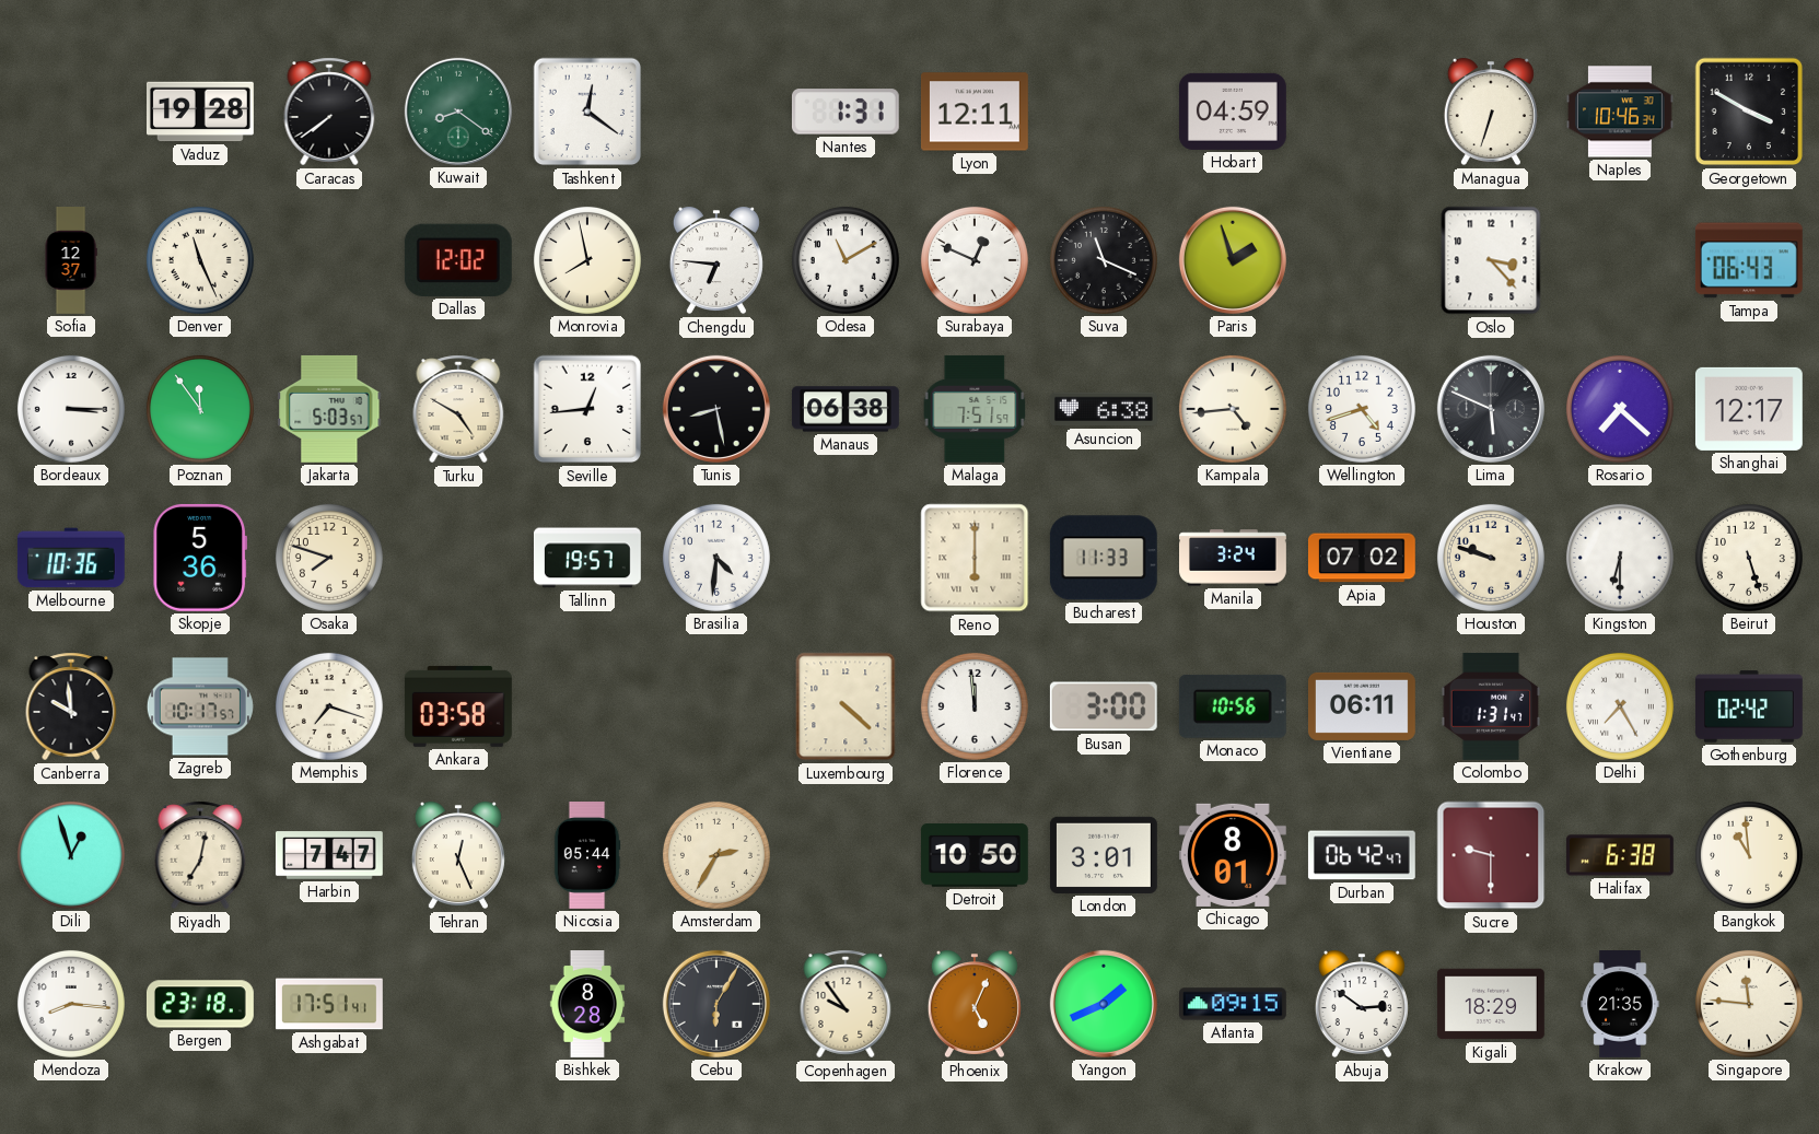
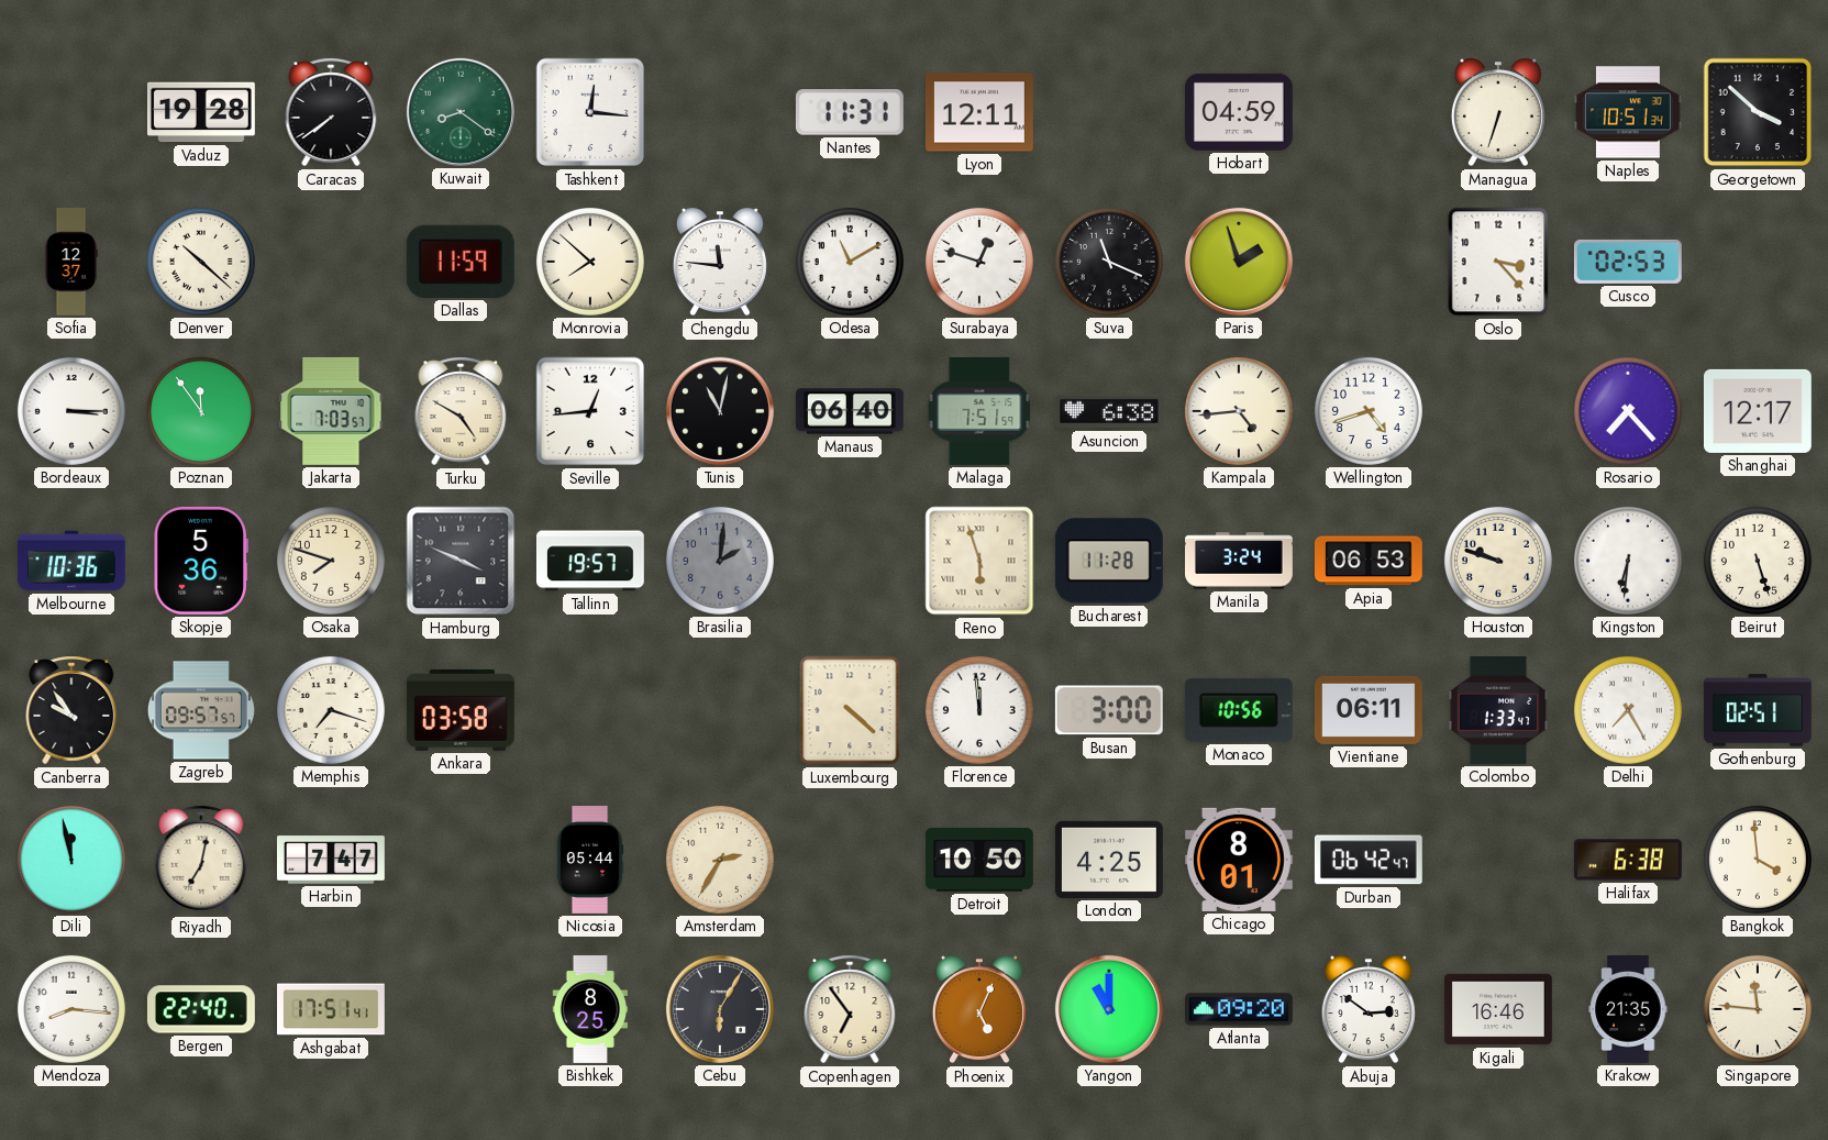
Tashkent: 12:21 -> 12:16
Nantes: 1:31 -> 11:31
Naples: 10:46 -> 10:51
Georgetown: 3:50 -> 3:52
Denver: 11:26 -> 10:22
Dallas: 12:02 -> 11:59
Monrovia: 7:58 -> 7:52
Chengdu: 6:46 -> 11:46
Surabaya: 12:49 -> 12:48
Cusco: none -> 02:53
Tampa: 06:43 -> none
Jakarta: 5:03 -> 7:03
Tunis: 8:28 -> 11:02
Manaus: 06:38 -> 06:40
Lima: 5:49 -> none
Rosario: 7:22 -> 7:23
Hamburg: none -> 3:49
Brasilia: 4:31 -> 2:01
Brasilia dial: white -> grey
Reno: 6:00 -> 5:57
Bucharest: 11:33 -> 11:28
Apia: 07:02 -> 06:53
Kingston: 6:30 -> 6:31
Canberra: 9:59 -> 9:54
Zagreb: 10:17 -> 09:57
Colombo: 1:31 -> 1:33
Gothenburg: 02:42 -> 02:51
Dili: 12:57 -> 11:58
Tehran: 12:26 -> none
London: 3:01 -> 4:25
Sucre: 9:30 -> none
Bangkok: 10:59 -> 3:59
Bergen: 23:18 -> 22:40
Bishkek: 8:28 -> 8:25
Copenhagen: 9:54 -> 6:54
Yangon: 1:41 -> 11:00
Atlanta: 09:15 -> 09:20
Kigali: 18:29 -> 16:46
